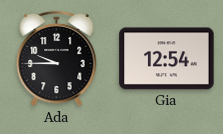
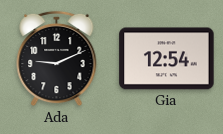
Ada: 9:45 -> 9:11
